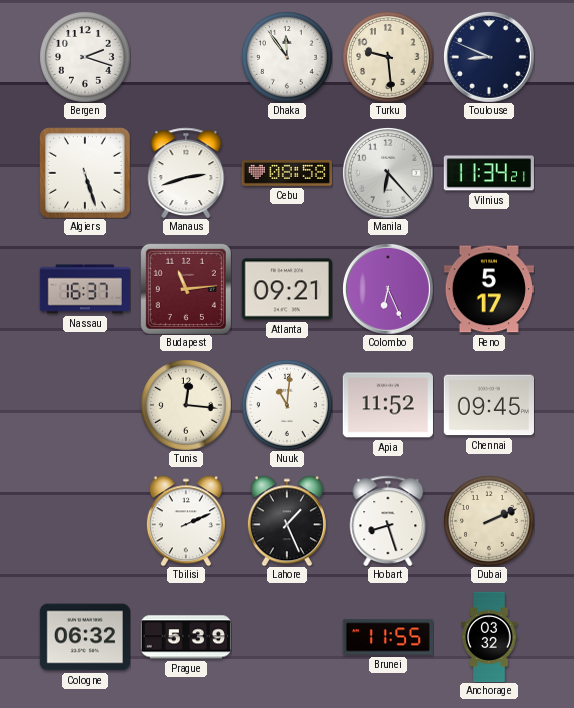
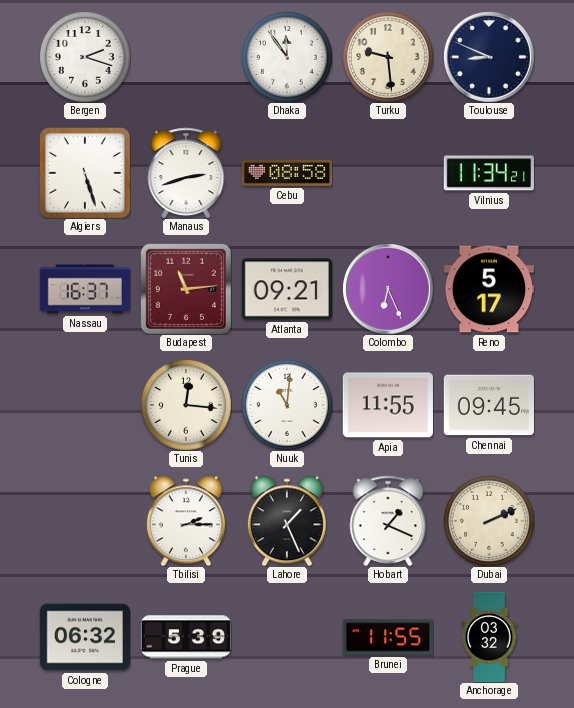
Manila: 6:23 -> none
Apia: 11:52 -> 11:55
Tbilisi: 2:11 -> 2:15
Hobart: 8:27 -> 1:19
